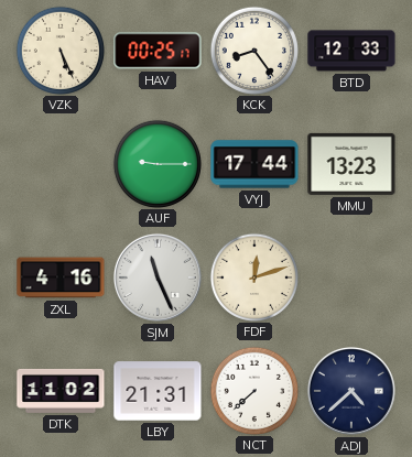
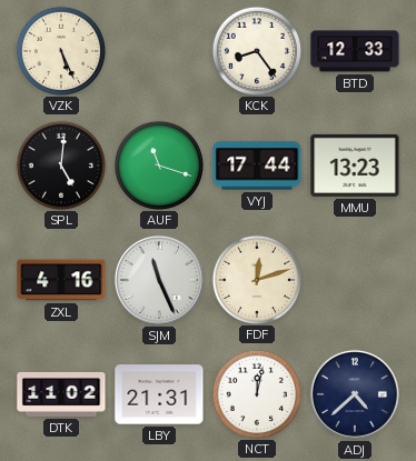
HAV: 00:25 -> none
SPL: none -> 5:01
AUF: 9:15 -> 11:18
NCT: 7:38 -> 12:02
